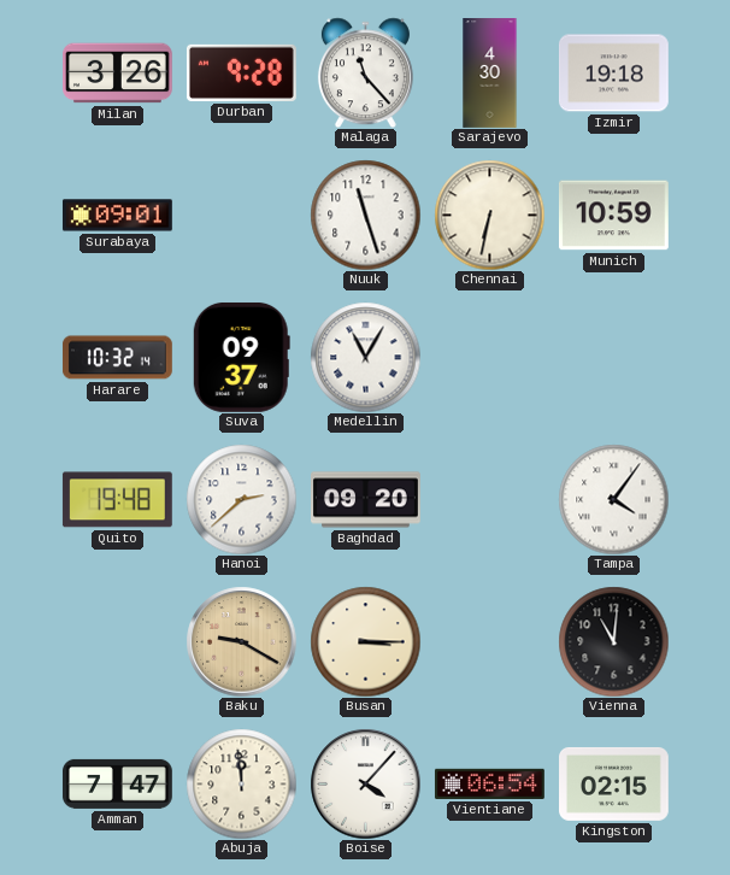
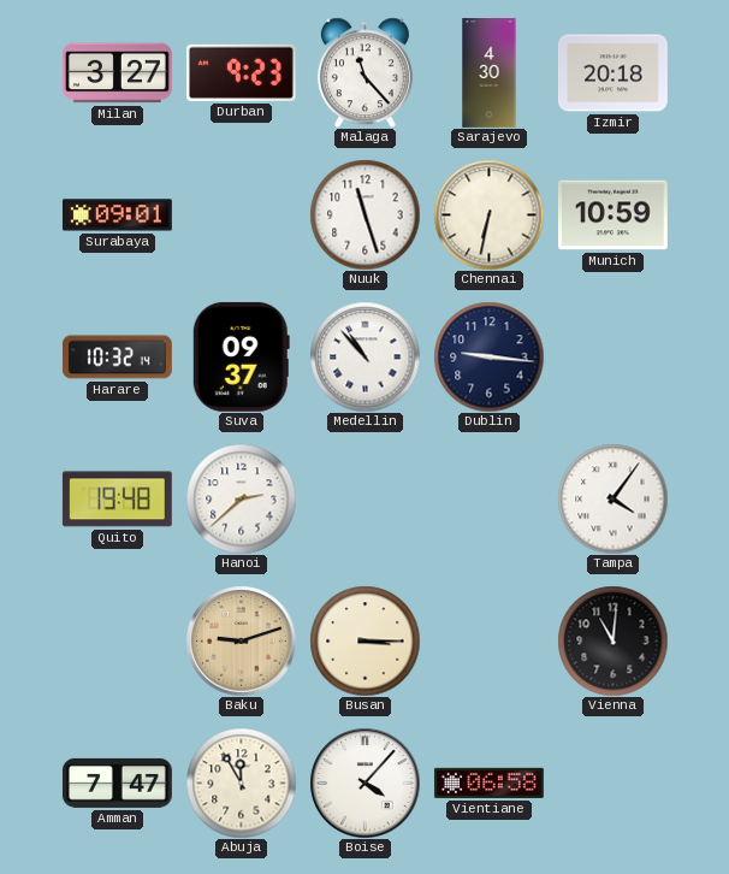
Milan: 3:26 -> 3:27
Durban: 9:28 -> 9:23
Izmir: 19:18 -> 20:18
Medellin: 11:05 -> 10:53
Dublin: none -> 9:16
Baghdad: 09:20 -> none
Baku: 9:20 -> 9:12
Abuja: 11:59 -> 11:55
Vientiane: 06:54 -> 06:58
Kingston: 02:15 -> none
